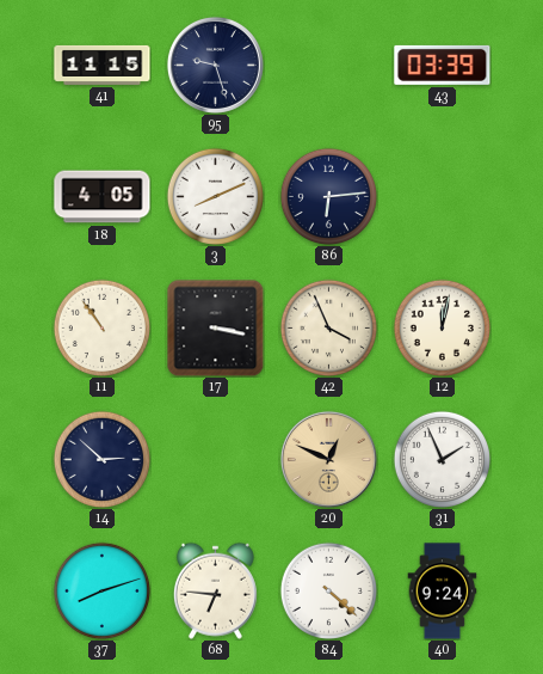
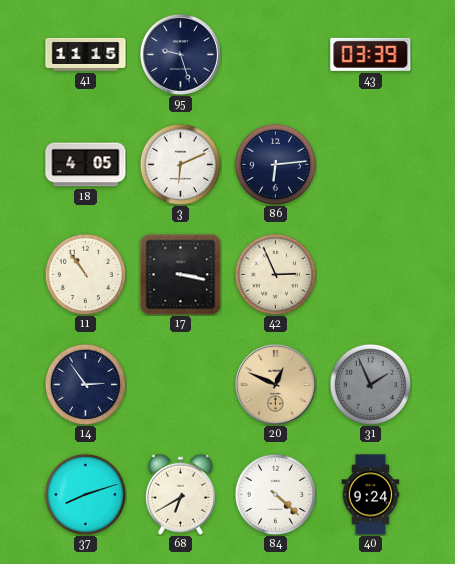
3: 8:11 -> 6:11
42: 3:56 -> 2:56
12: 12:02 -> none
14: 2:52 -> 2:54
31 dial: white -> grey
68: 6:46 -> 6:40
